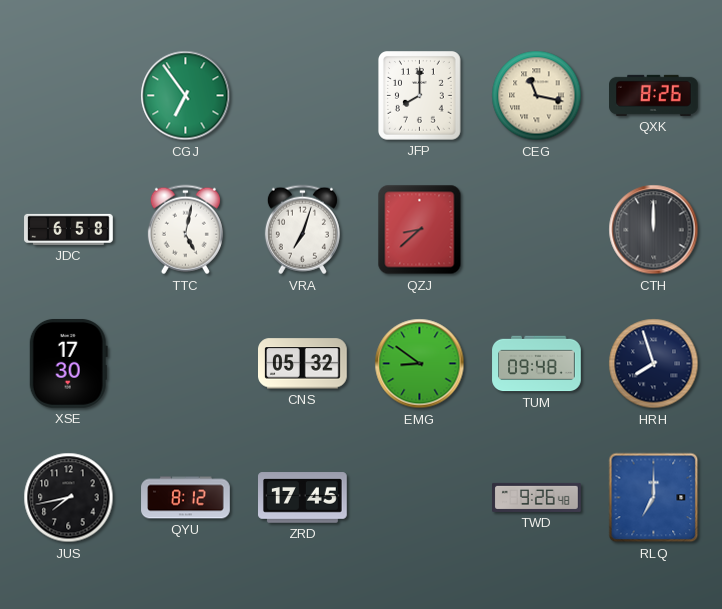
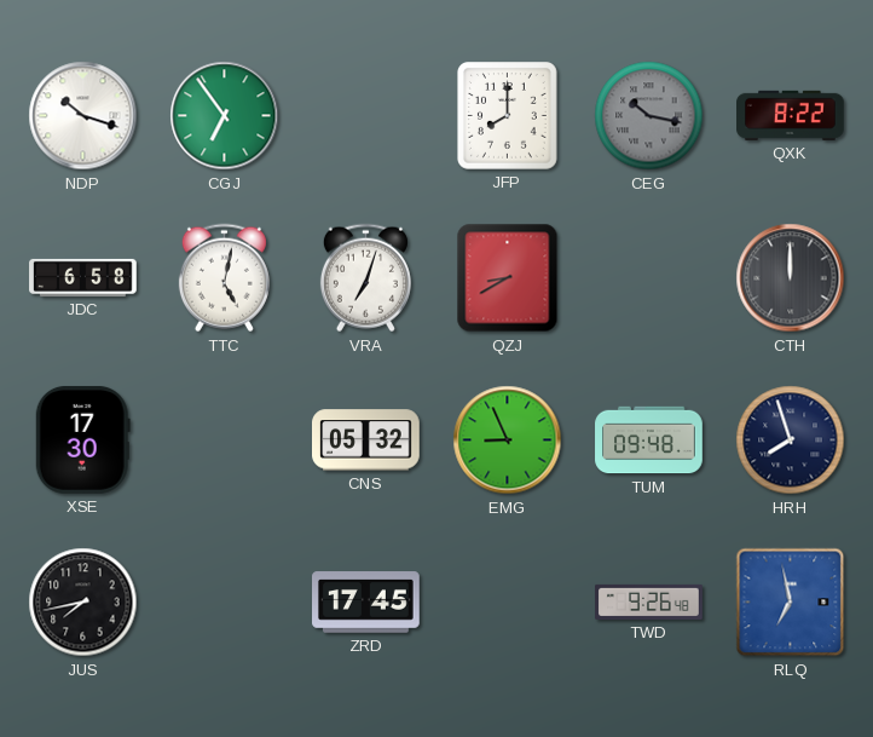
NDP: none -> 10:18
CEG: 11:17 -> 10:17
CEG dial: cream -> grey
QXK: 8:26 -> 8:22
QZJ: 8:38 -> 8:40
EMG: 8:51 -> 8:56
QYU: 8:12 -> none
RLQ: 7:00 -> 6:58
